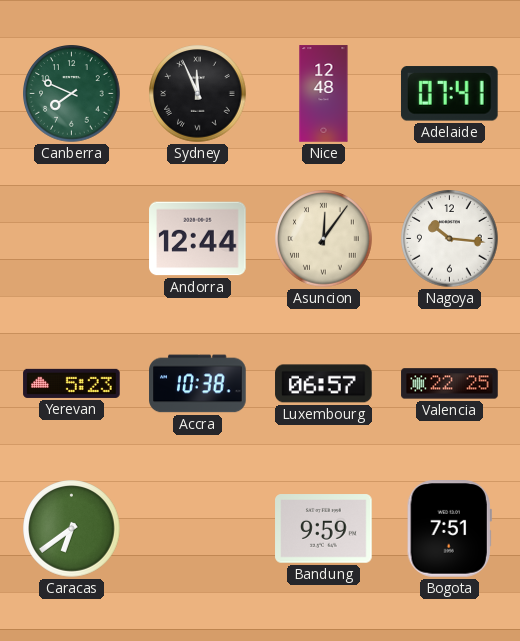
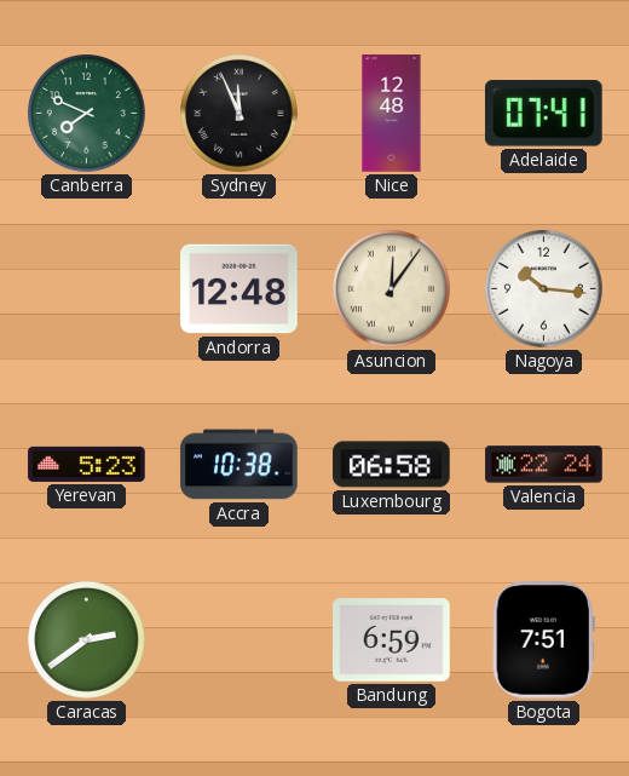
Andorra: 12:44 -> 12:48
Luxembourg: 06:57 -> 06:58
Valencia: 22:25 -> 22:24
Caracas: 6:39 -> 2:39
Bandung: 9:59 -> 6:59
